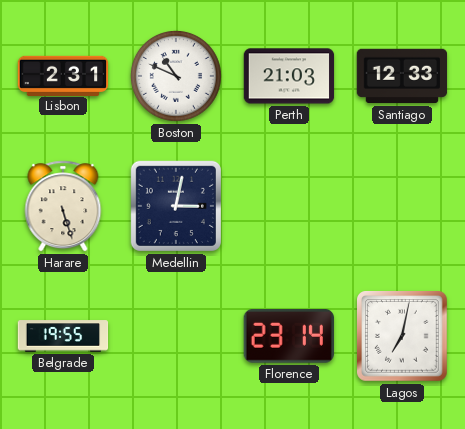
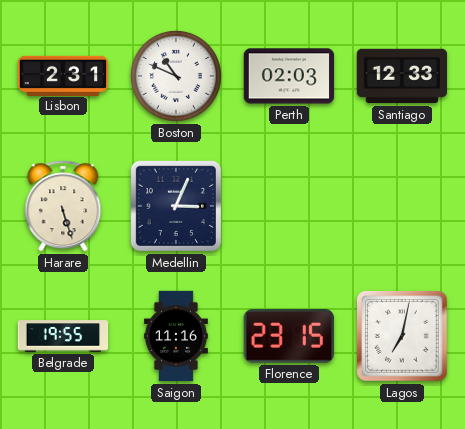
Perth: 21:03 -> 02:03
Medellin: 3:02 -> 3:04
Saigon: none -> 11:16
Florence: 23:14 -> 23:15
